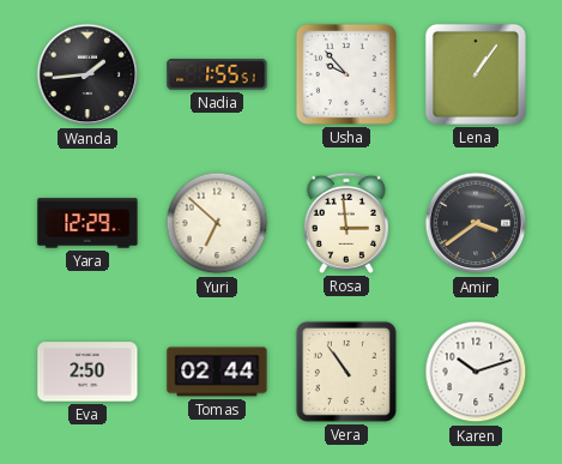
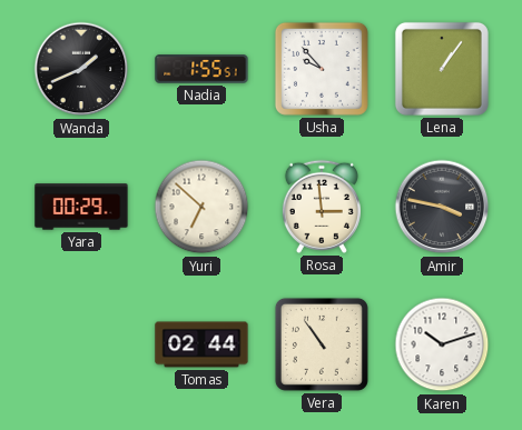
Wanda: 1:44 -> 1:41
Yara: 12:29 -> 00:29
Amir: 3:39 -> 3:47
Eva: 2:50 -> none
